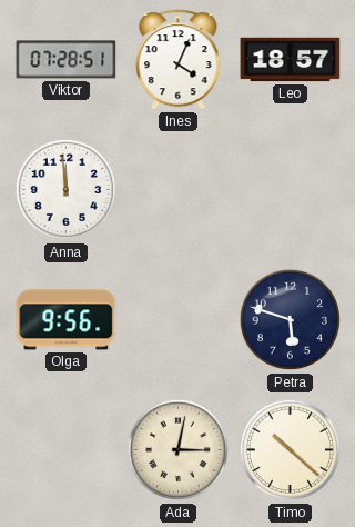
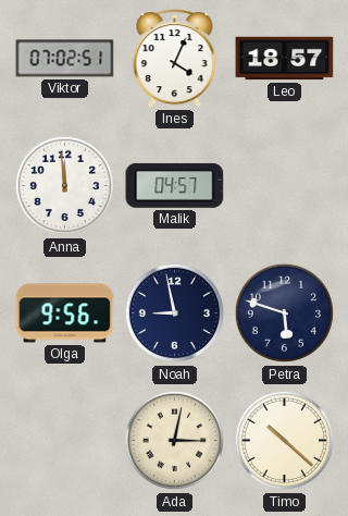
Viktor: 07:28 -> 07:02
Malik: none -> 04:57
Noah: none -> 8:58
